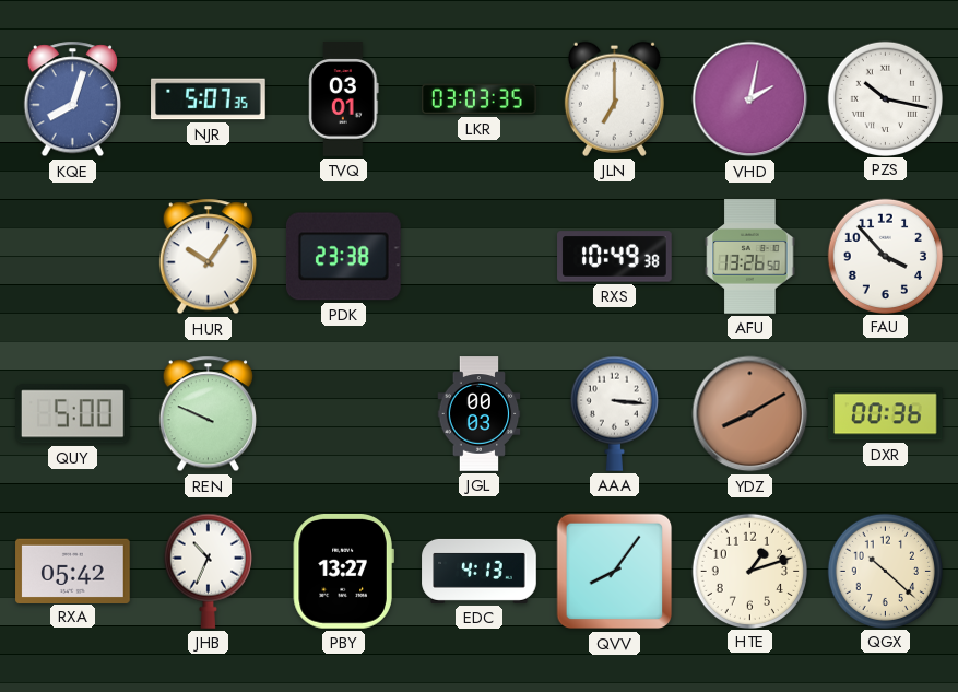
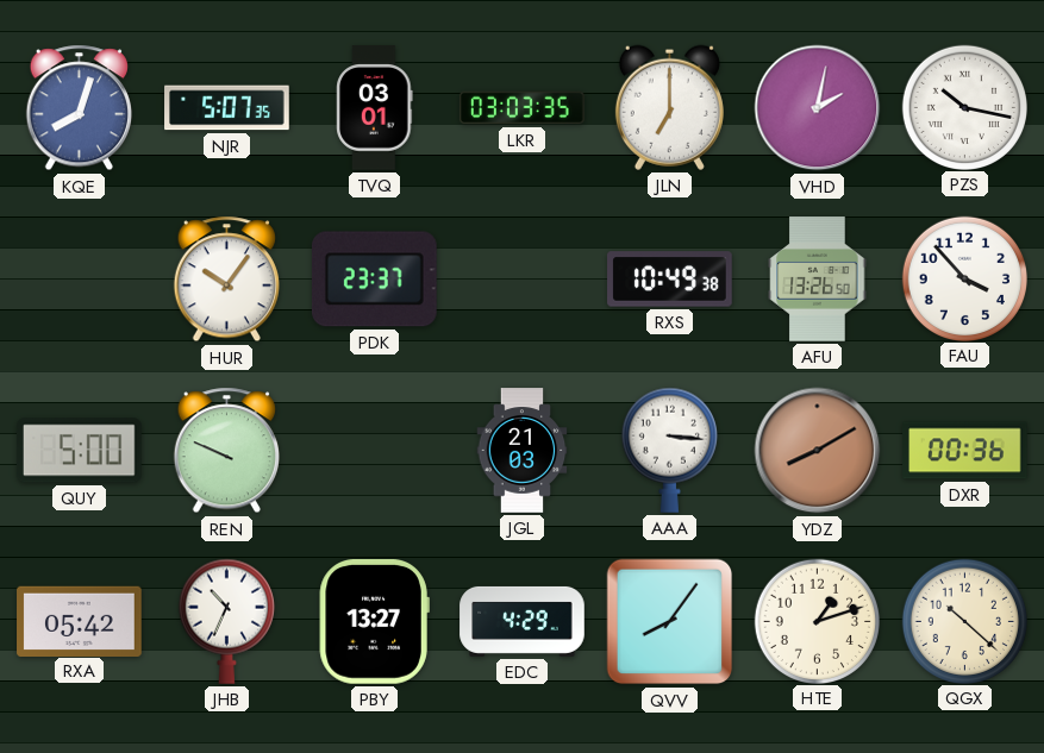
PDK: 23:38 -> 23:37
JGL: 00:03 -> 21:03
EDC: 4:13 -> 4:29
